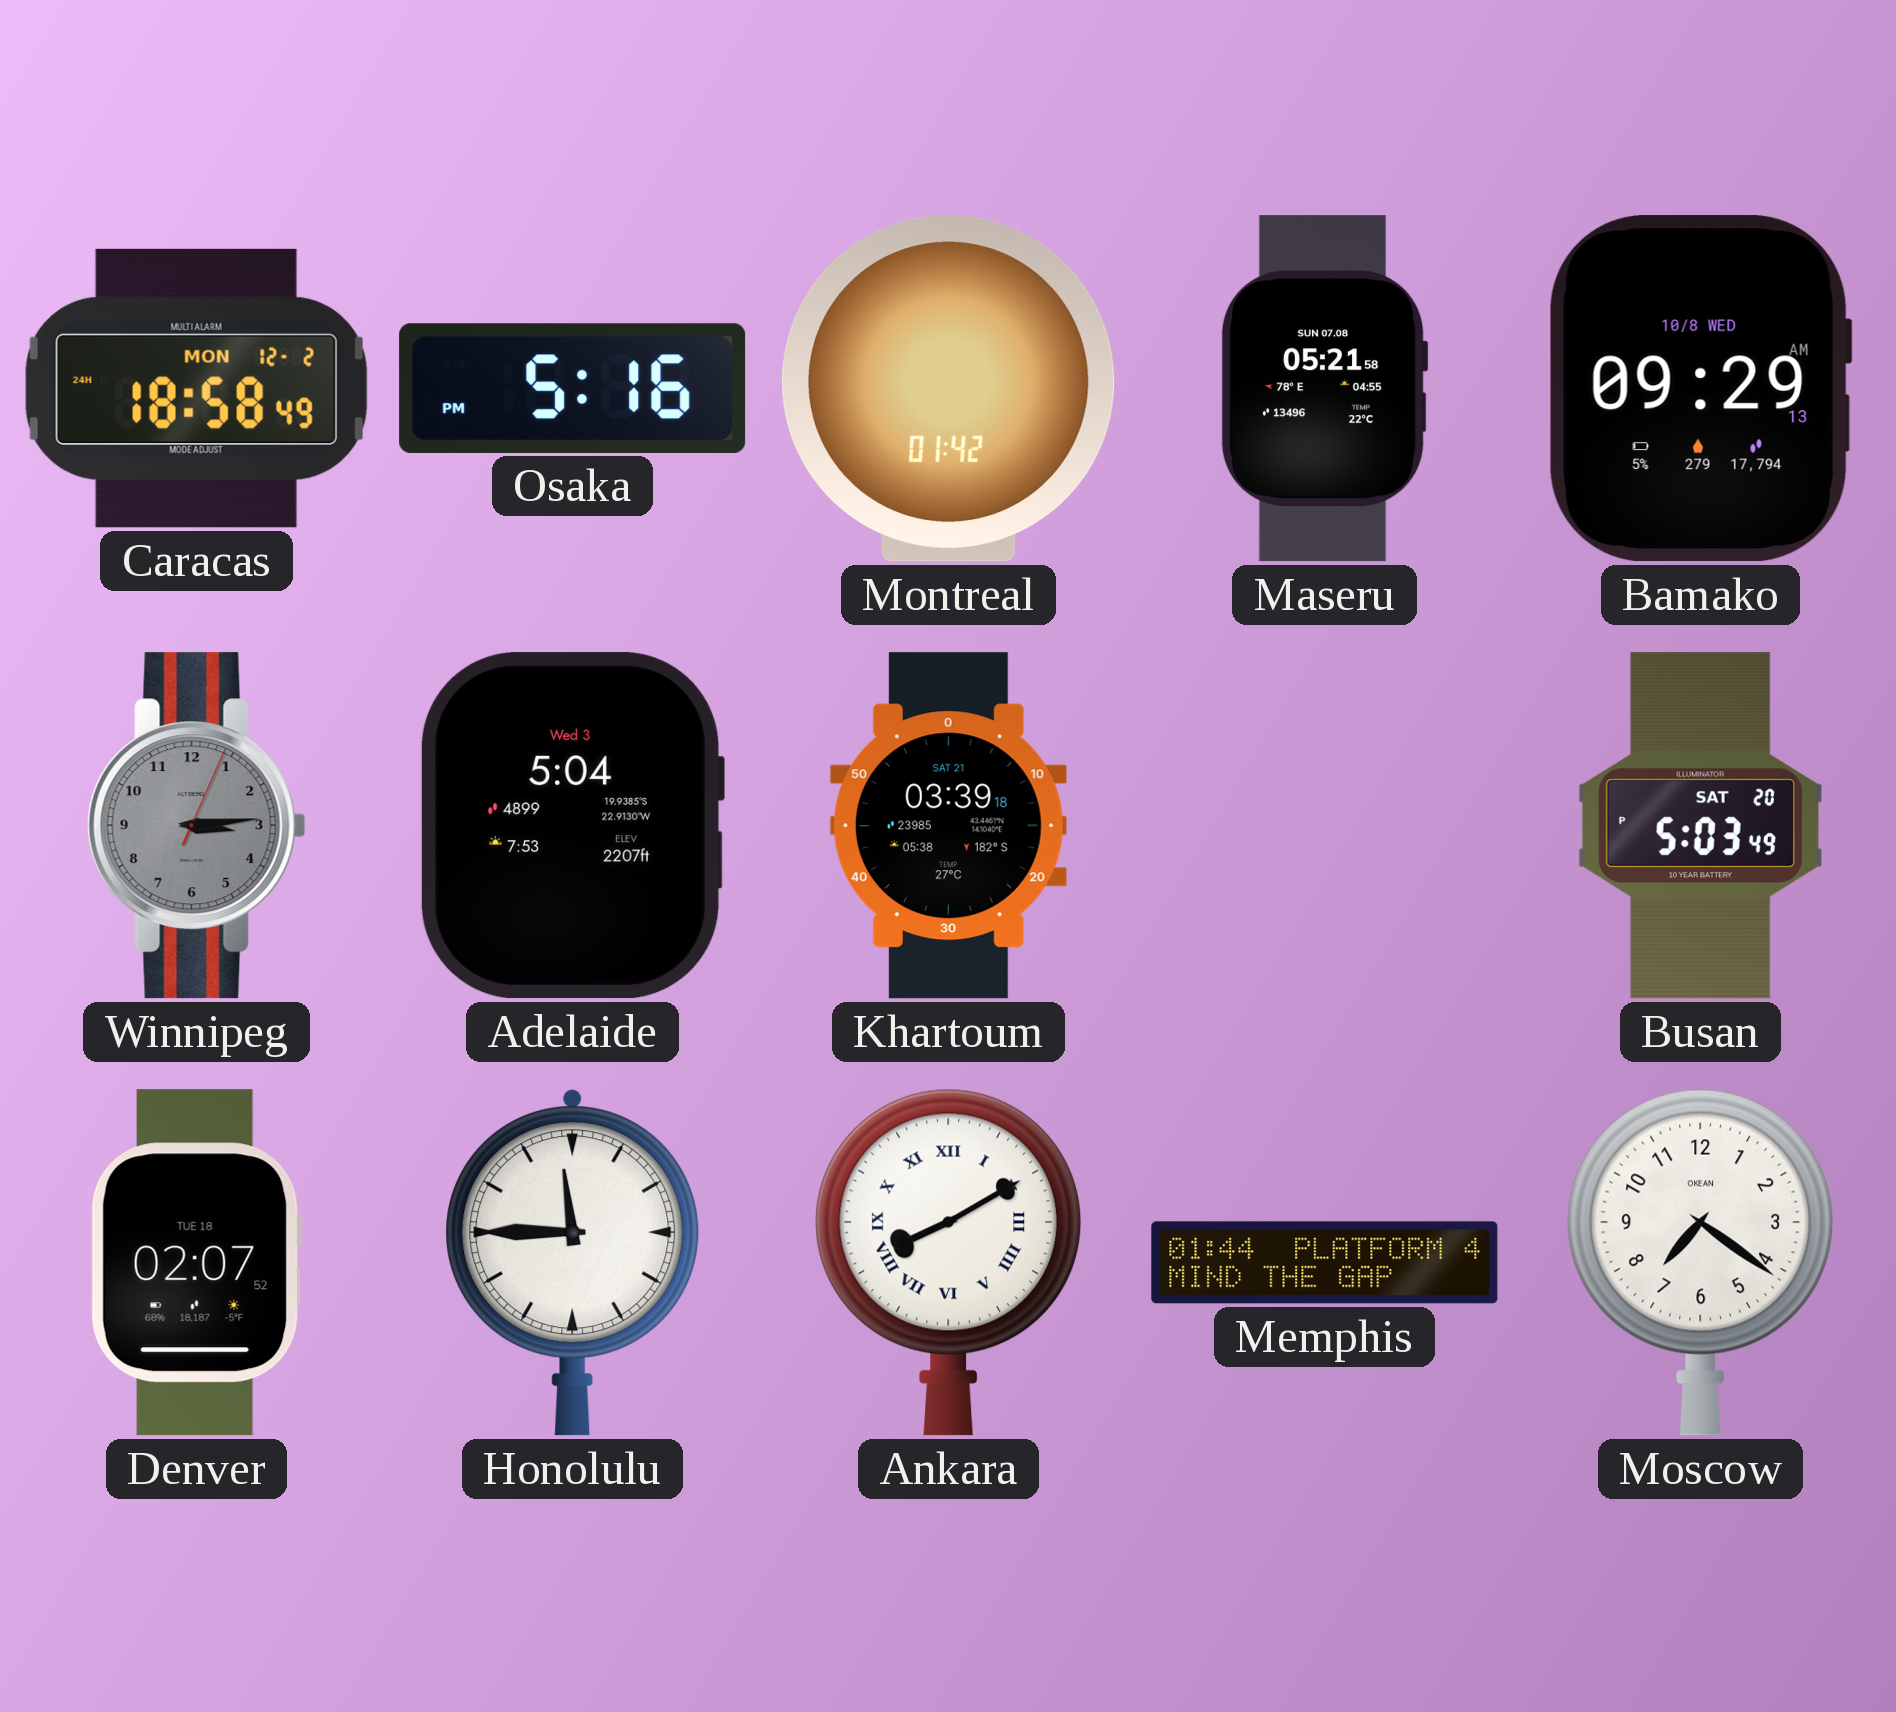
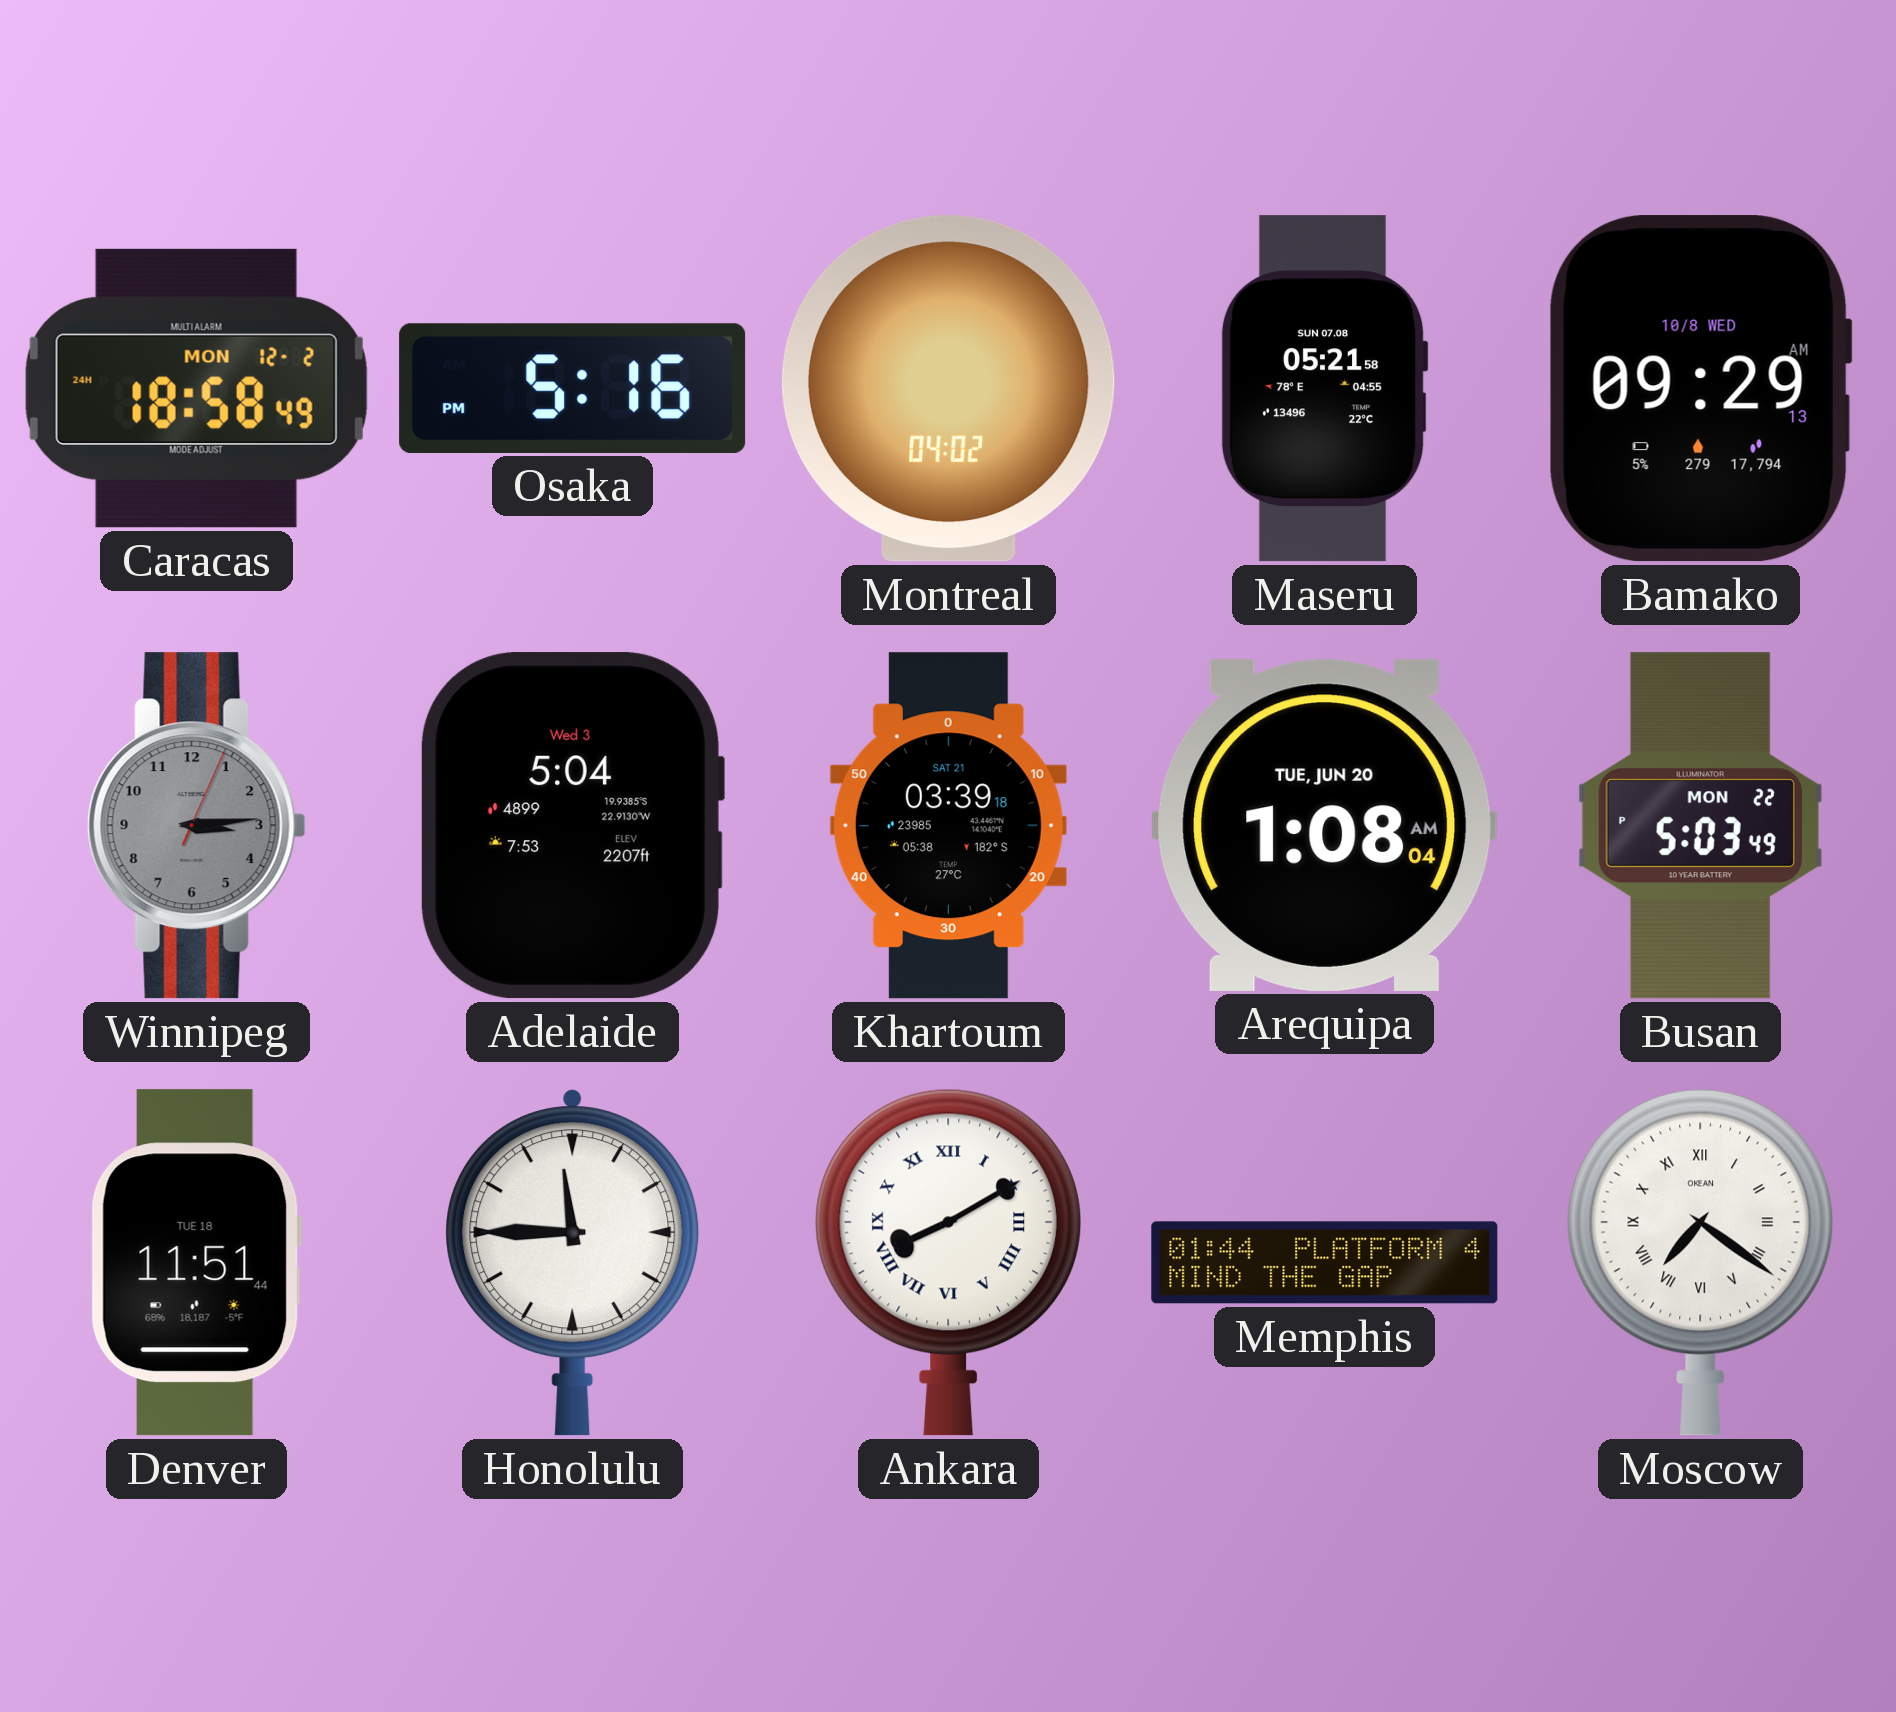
Montreal: 01:42 -> 04:02
Arequipa: none -> 1:08
Busan date: SAT 20 -> MON 22
Denver: 02:07 -> 11:51
Moscow numerals: Arabic -> Roman
